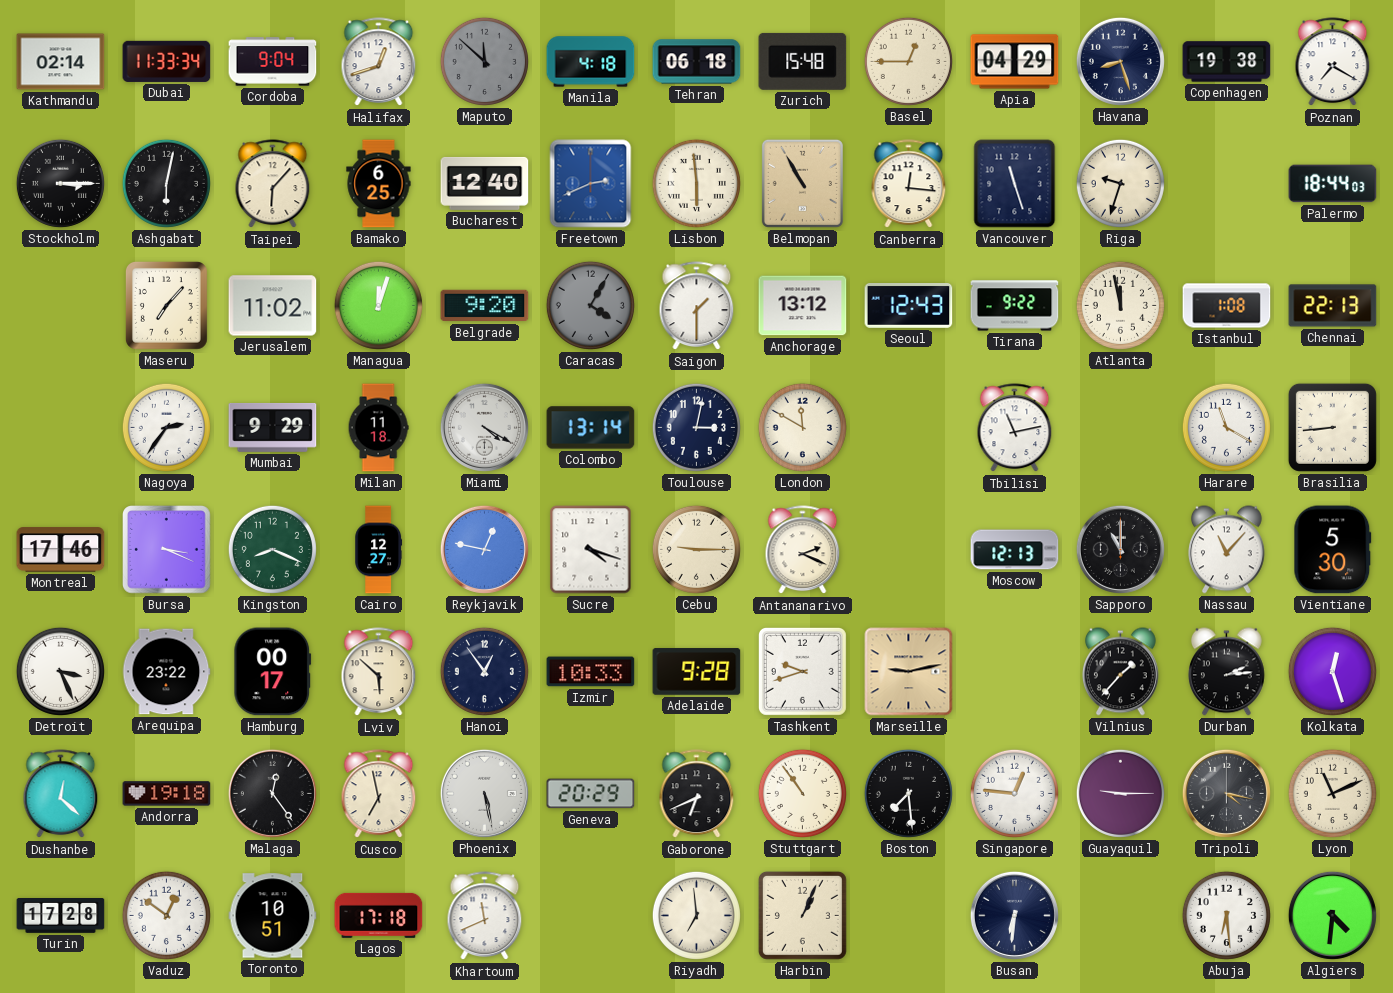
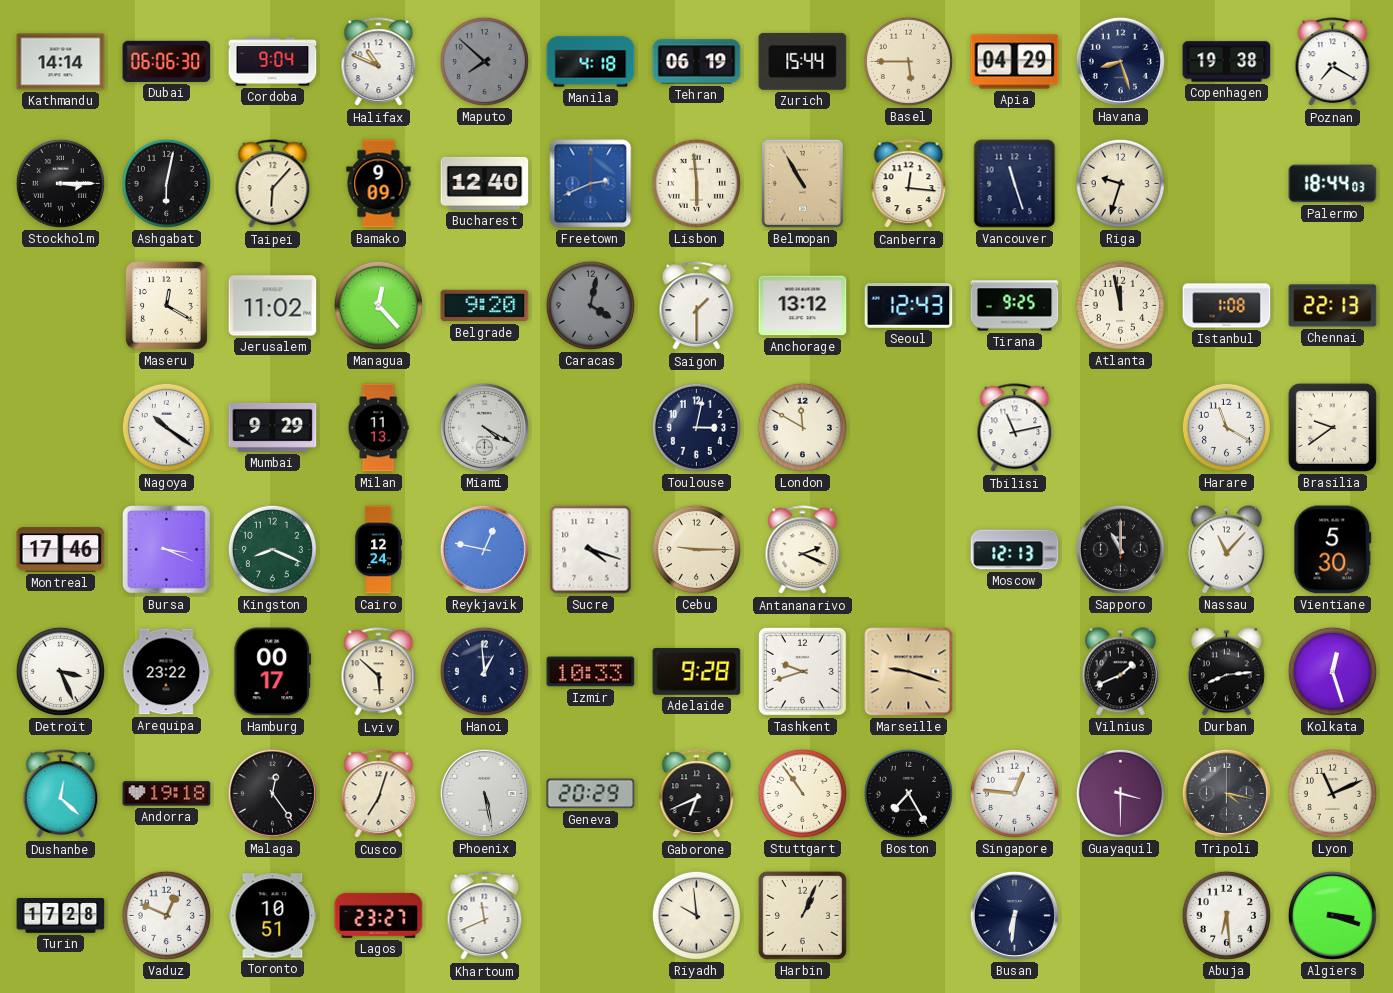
Kathmandu: 02:14 -> 14:14
Dubai: 11:33 -> 06:06
Halifax: 12:42 -> 10:49
Maputo: 11:52 -> 7:52
Tehran: 06:18 -> 06:19
Zurich: 15:48 -> 15:44
Basel: 12:45 -> 5:45
Bamako: 6:25 -> 9:09
Maseru: 7:07 -> 12:20
Managua: 12:03 -> 12:23
Caracas: 4:05 -> 4:02
Tirana: 9:22 -> 9:25
Nagoya: 2:36 -> 10:21
Milan: 11:18 -> 11:13
Colombo: 13:14 -> none
Brasilia: 8:44 -> 9:39
Cairo: 12:27 -> 12:24
Hanoi: 12:54 -> 12:59
Marseille: 9:13 -> 9:18
Vilnius: 1:37 -> 1:41
Durban: 2:14 -> 8:14
Cusco: 6:58 -> 7:03
Boston: 7:29 -> 7:25
Guayaquil: 9:15 -> 3:30
Vaduz: 12:51 -> 12:49
Lagos: 17:18 -> 23:27
Riyadh: 6:59 -> 9:59
Algiers: 4:31 -> 3:18
